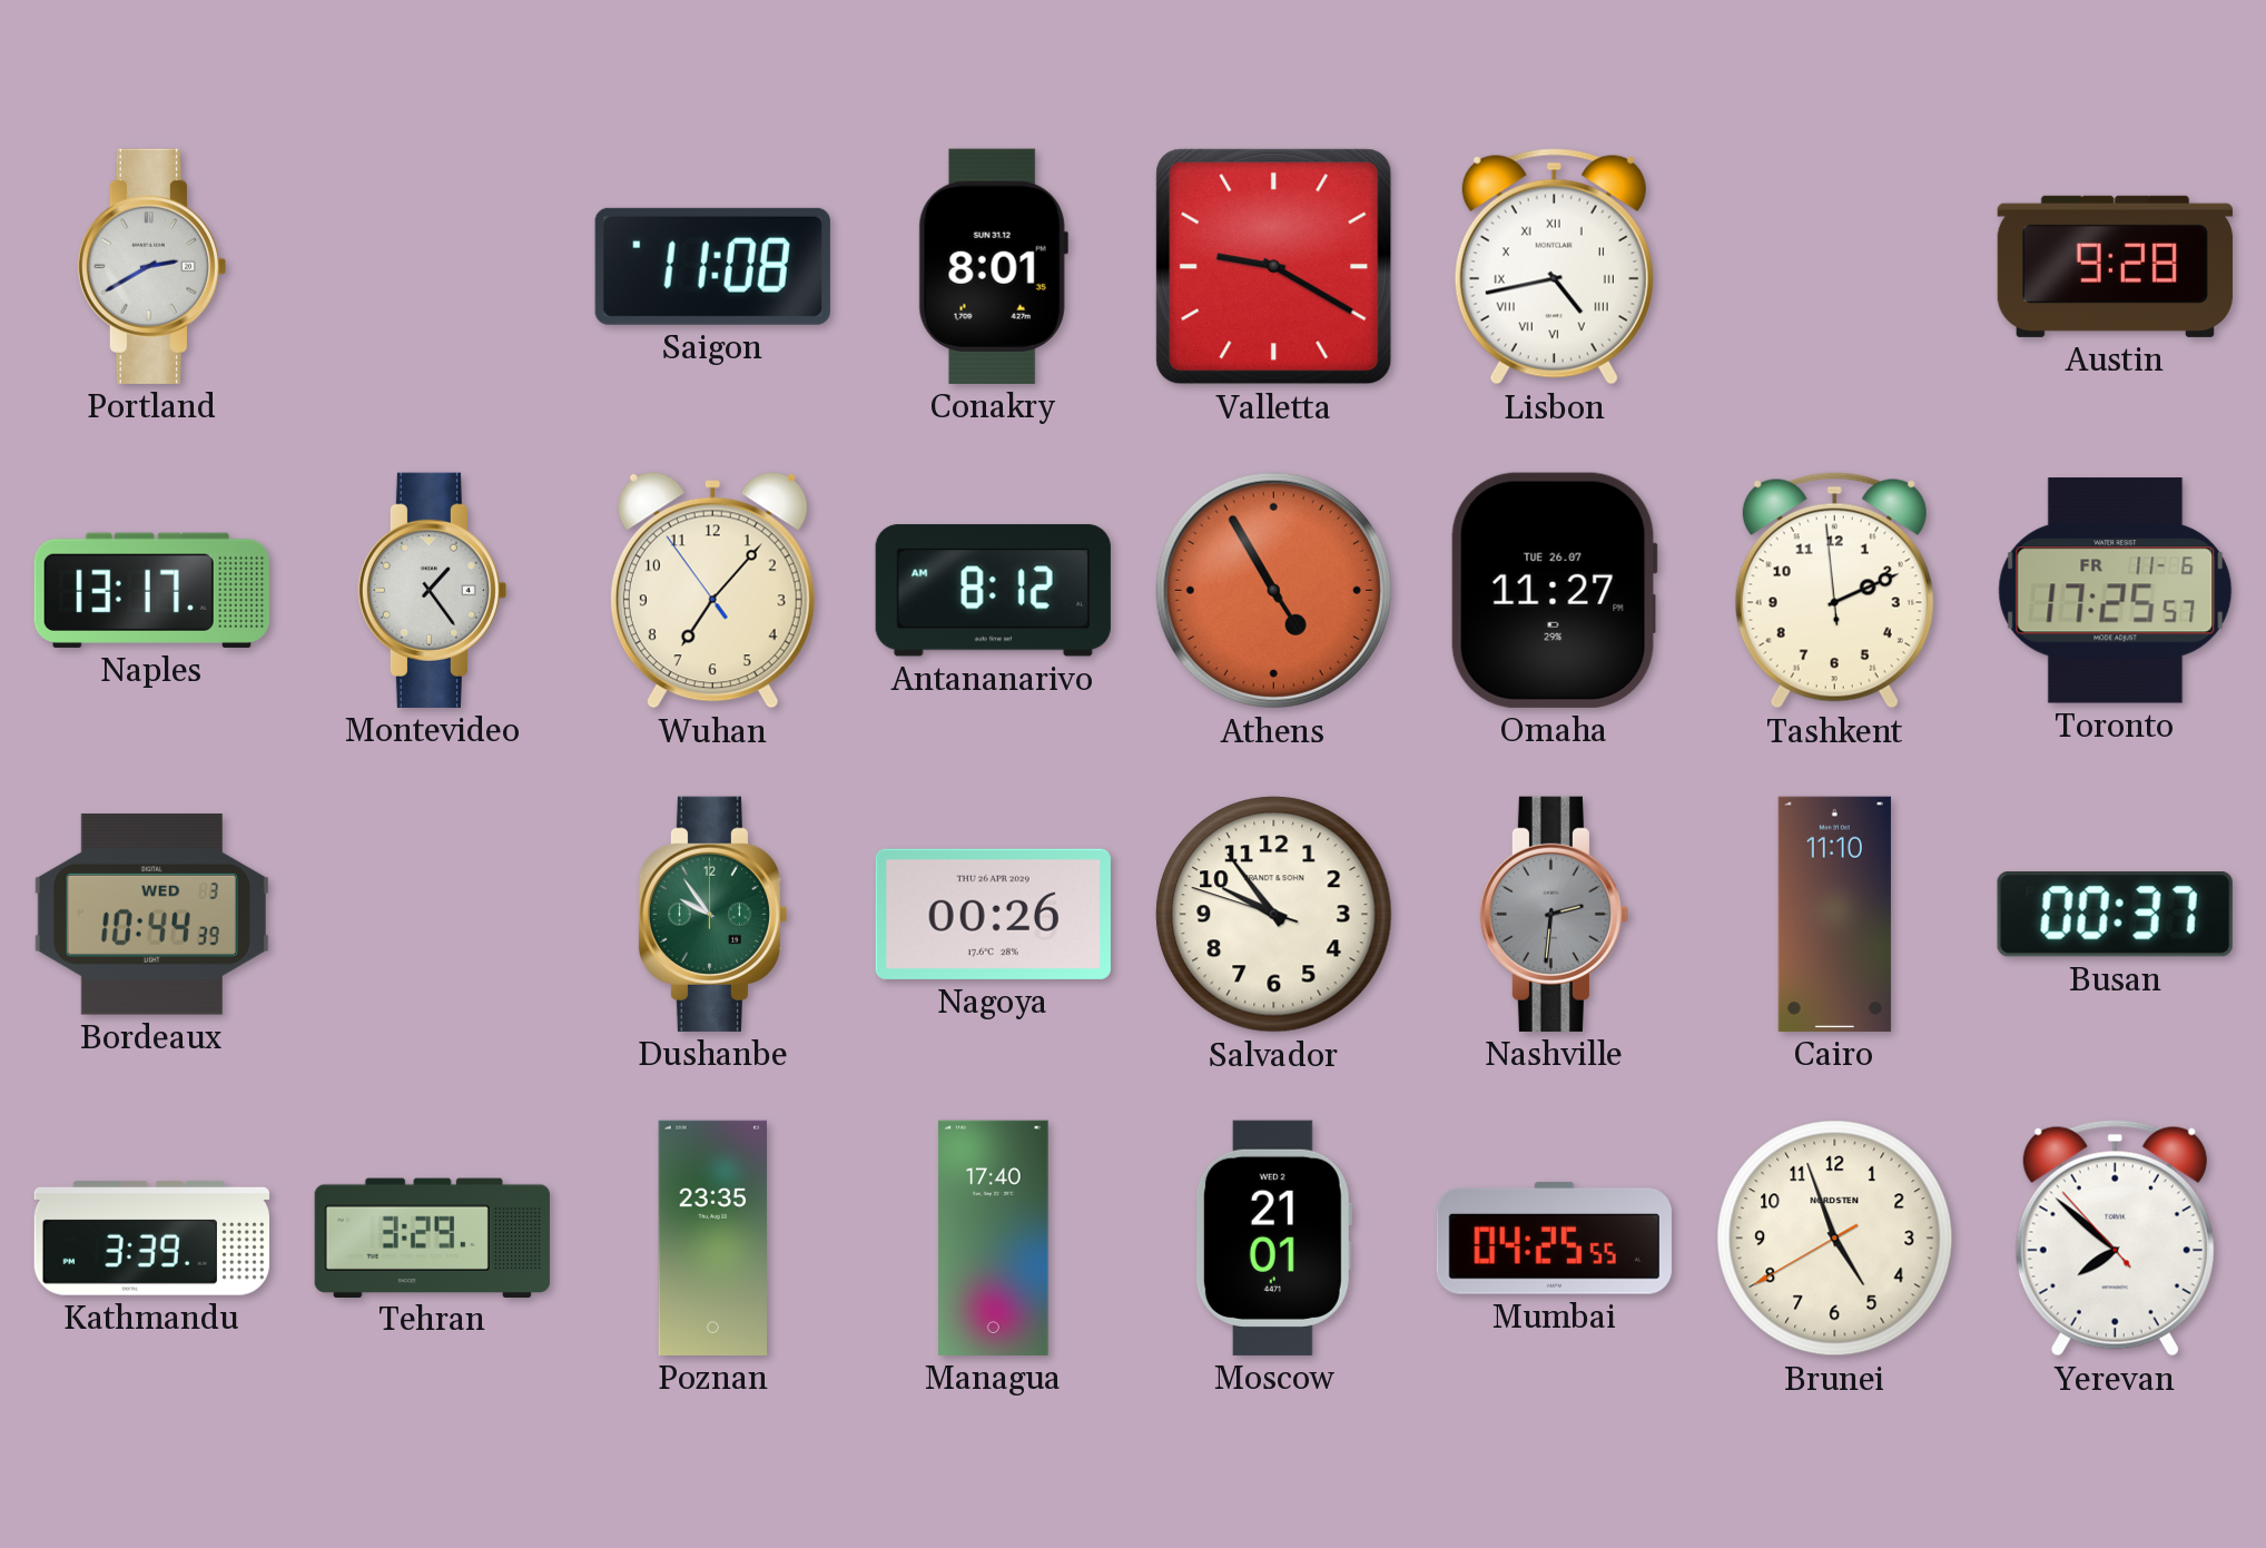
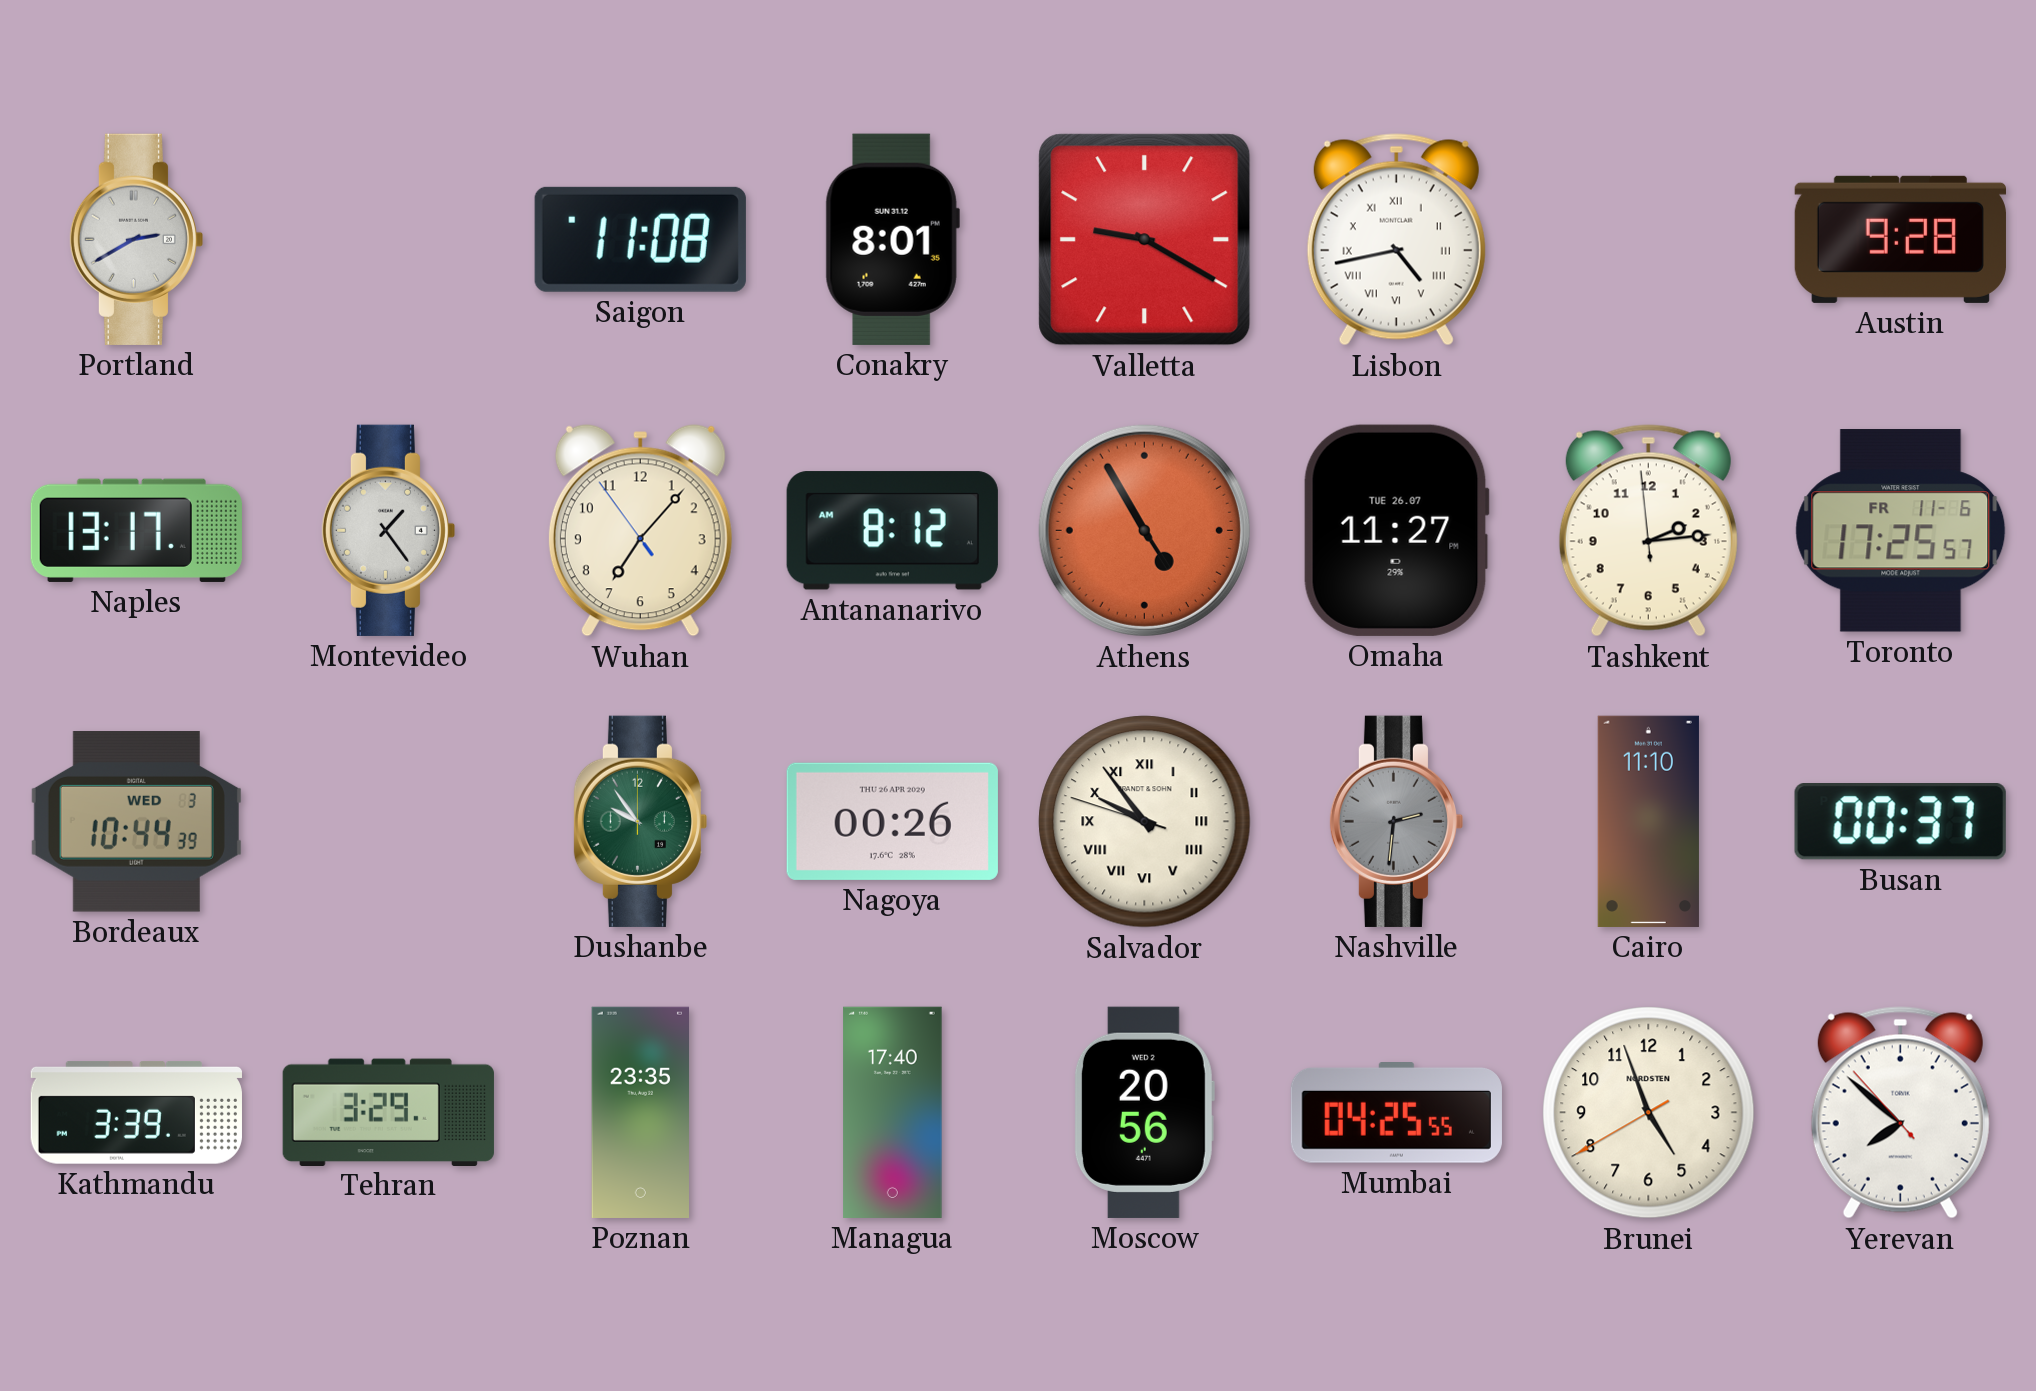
Tashkent: 2:10 -> 2:13
Salvador numerals: Arabic -> Roman
Moscow: 21:01 -> 20:56
